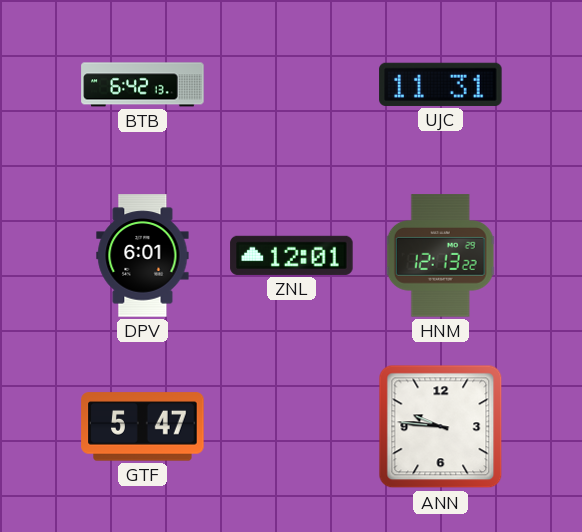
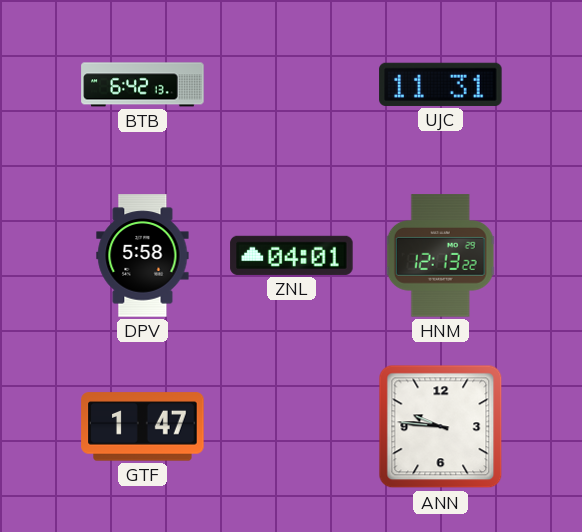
DPV: 6:01 -> 5:58
ZNL: 12:01 -> 04:01
GTF: 5:47 -> 1:47
